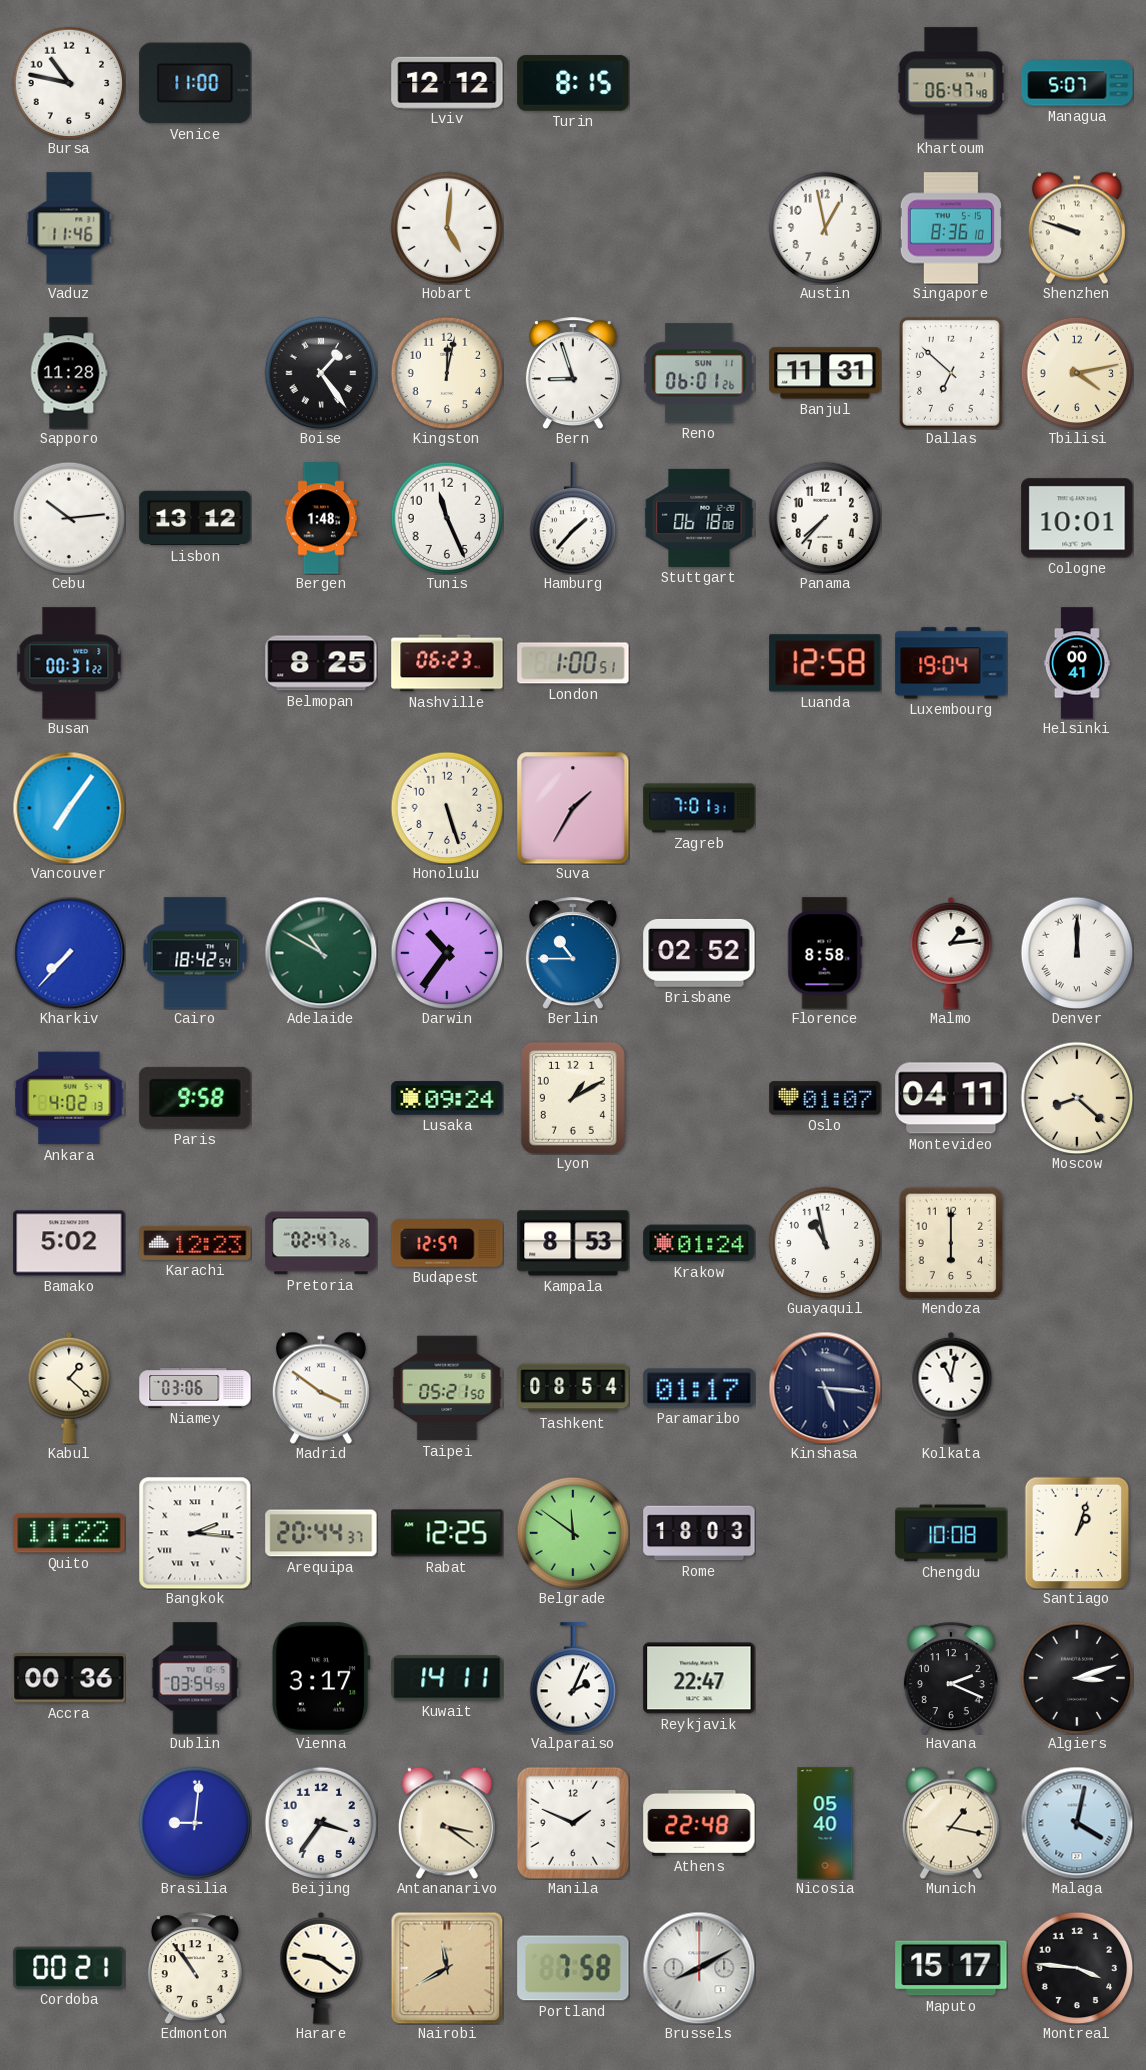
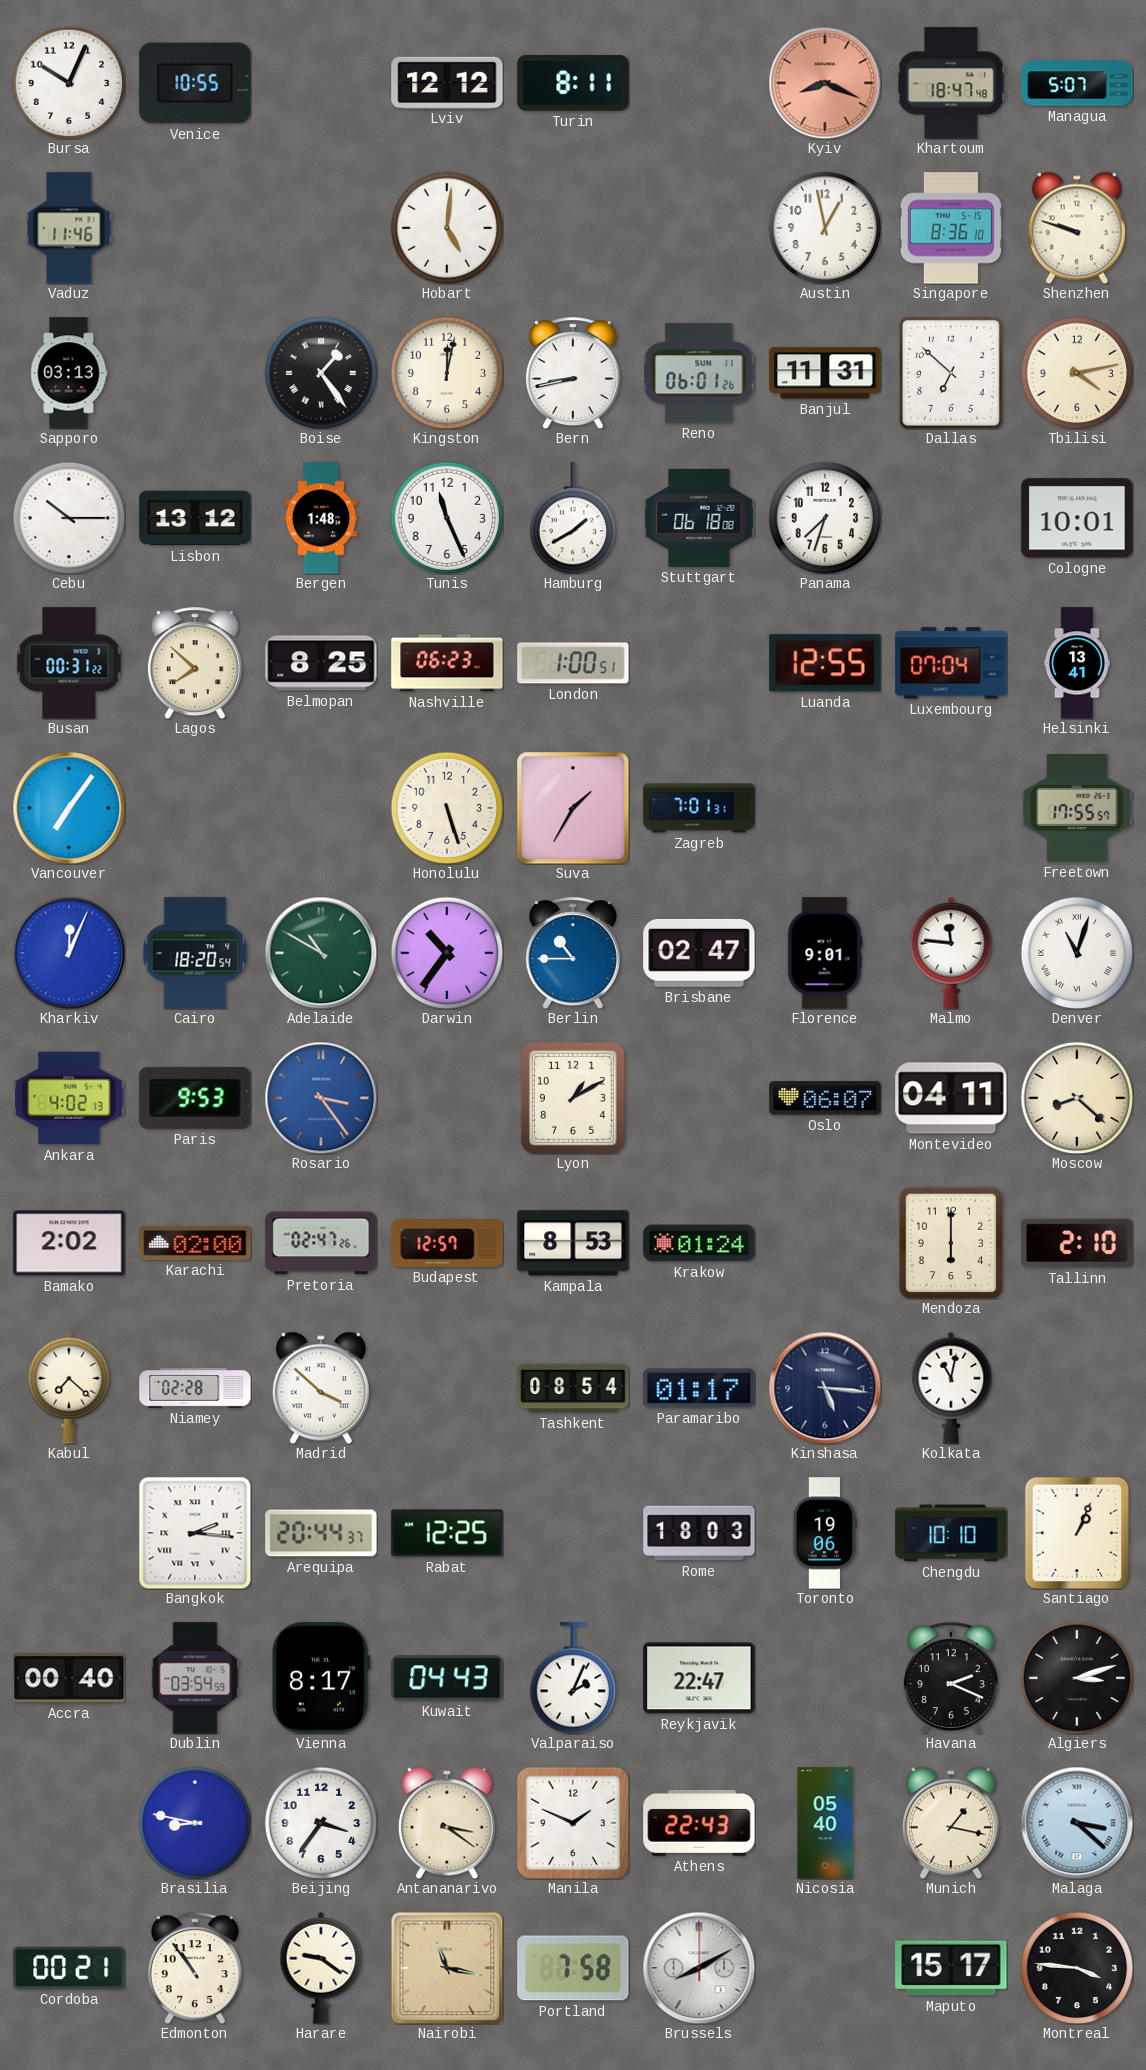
Bursa: 10:47 -> 10:04
Venice: 11:00 -> 10:55
Turin: 8:15 -> 8:11
Kyiv: none -> 8:19
Khartoum: 06:47 -> 18:47
Sapporo: 11:28 -> 03:13
Bern: 8:57 -> 8:43
Cebu: 10:14 -> 10:15
Hamburg: 1:37 -> 1:40
Panama: 7:37 -> 7:33
Lagos: none -> 7:52
Luanda: 12:58 -> 12:55
Luxembourg: 19:04 -> 07:04
Helsinki: 00:41 -> 13:41
Freetown: none -> 17:55
Kharkiv: 7:37 -> 12:04
Cairo: 18:42 -> 18:20
Brisbane: 02:52 -> 02:47
Florence: 8:58 -> 9:01
Malmo: 1:14 -> 11:46
Denver: 12:00 -> 11:03
Paris: 9:58 -> 9:53
Rosario: none -> 3:24
Lusaka: 09:24 -> none
Oslo: 01:07 -> 06:07
Bamako: 5:02 -> 2:02
Karachi: 12:23 -> 02:00
Guayaquil: 10:58 -> none
Tallinn: none -> 2:10
Kabul: 1:22 -> 7:22
Niamey: 03:06 -> 02:28
Madrid: 3:51 -> 3:52
Taipei: 05:21 -> none
Quito: 11:22 -> none
Belgrade: 11:51 -> none
Toronto: none -> 19:06
Chengdu: 10:08 -> 10:10
Santiago: 1:03 -> 1:04
Accra: 00:36 -> 00:40
Vienna: 3:17 -> 8:17
Kuwait: 14:11 -> 04:43
Brasilia: 9:01 -> 8:47
Athens: 22:48 -> 22:43
Malaga: 4:02 -> 3:22
Nairobi: 11:40 -> 11:17
